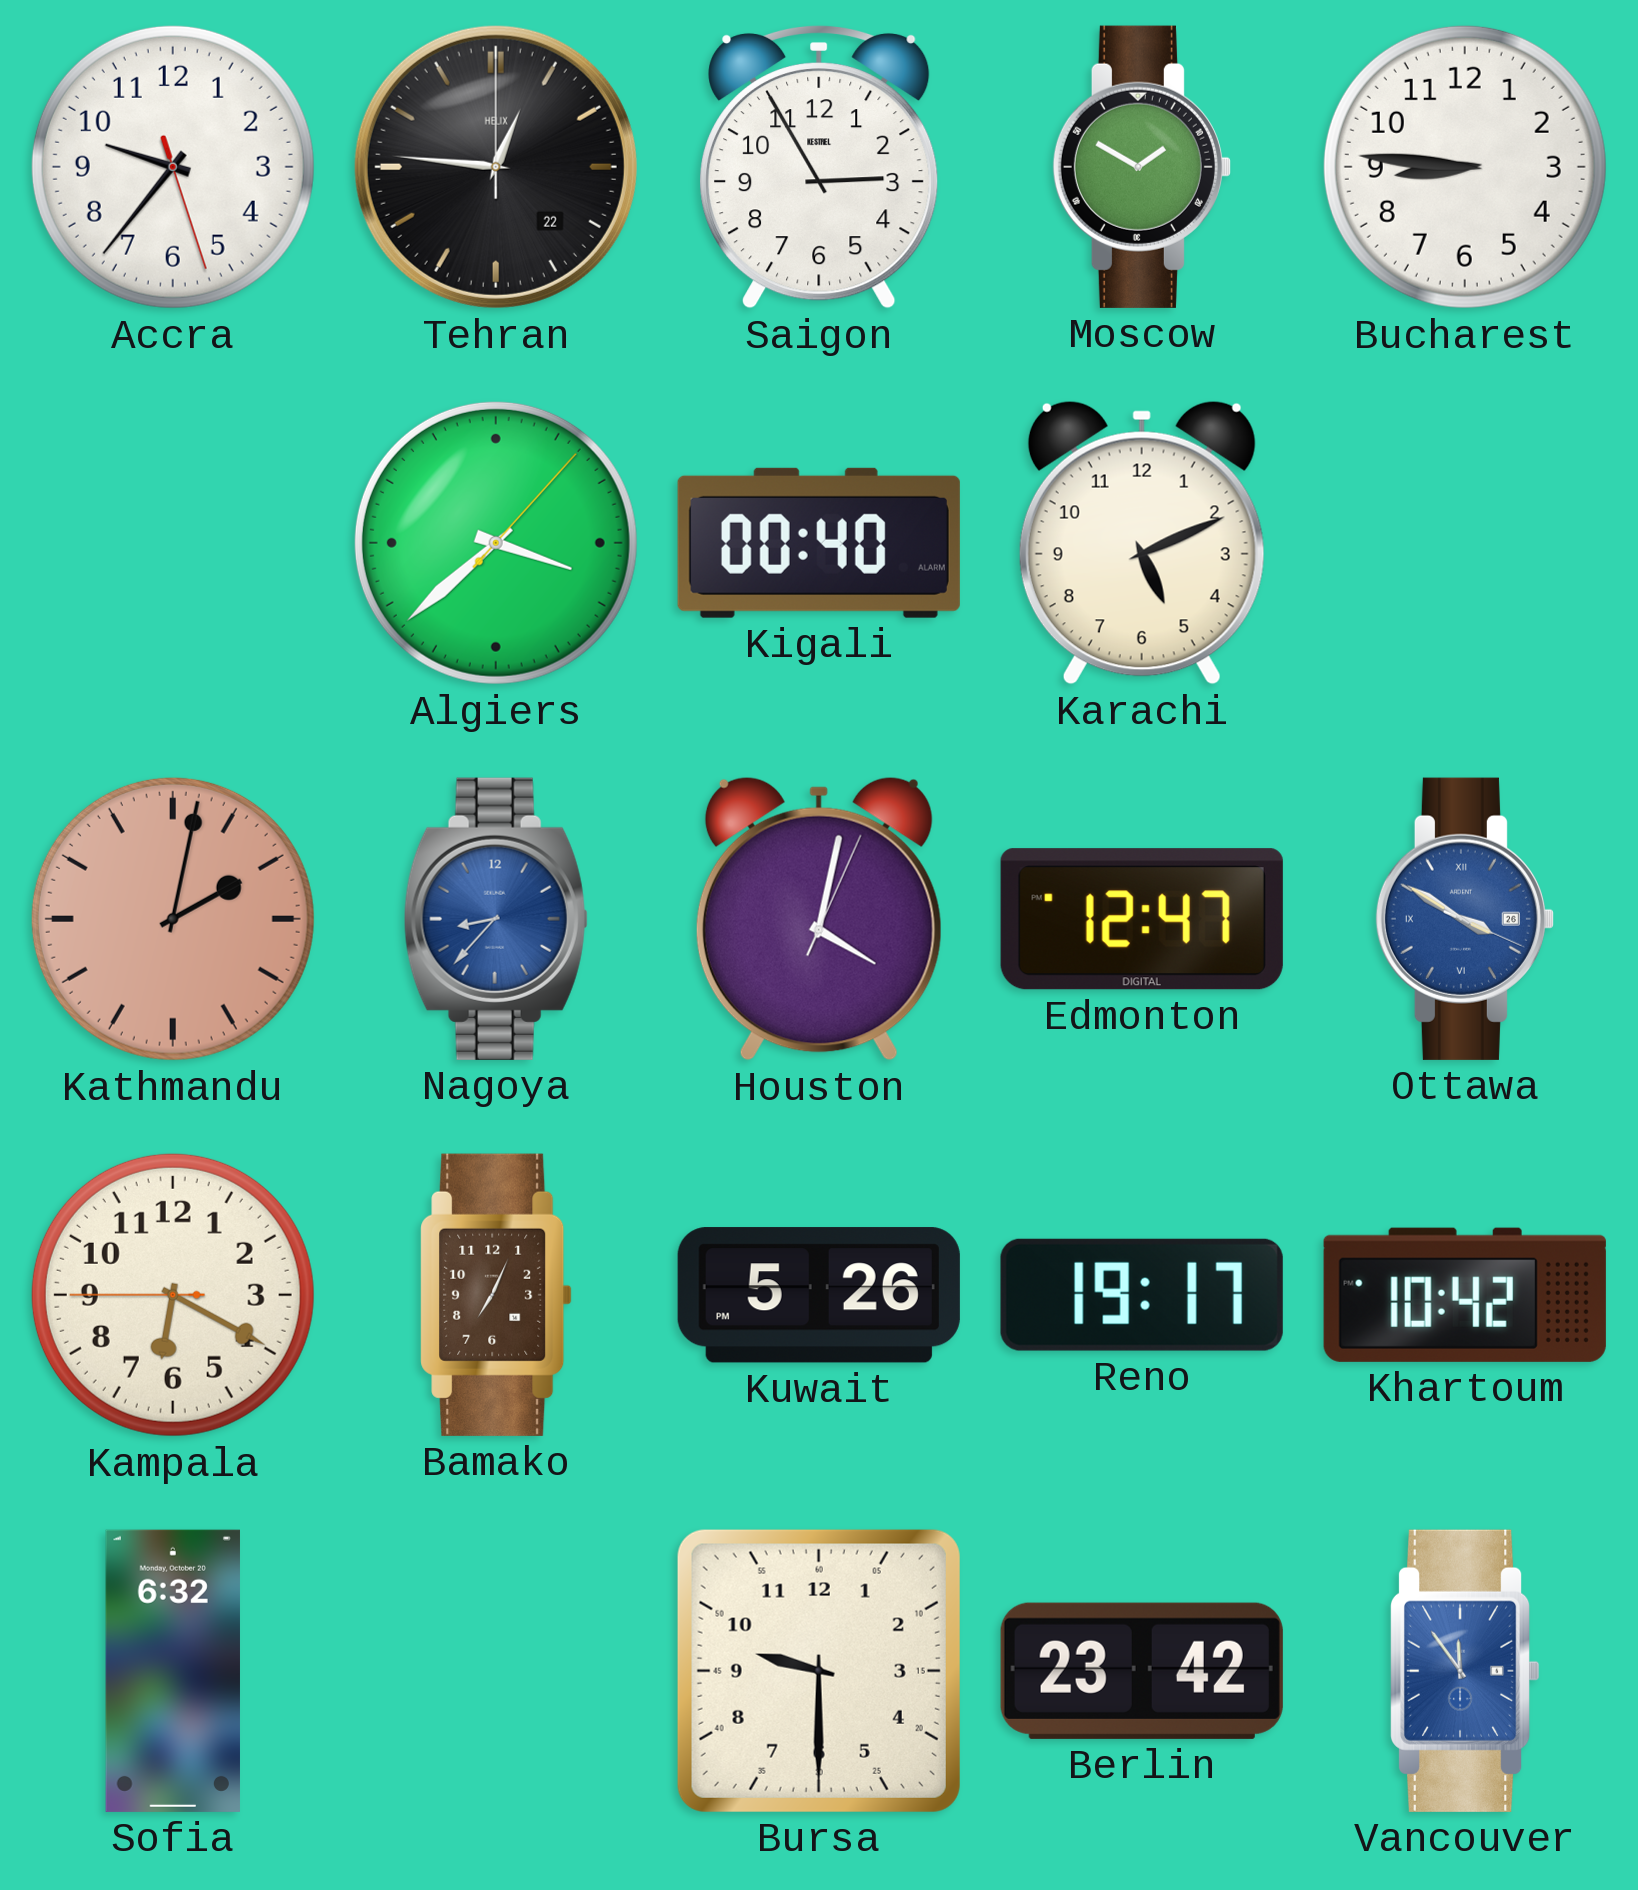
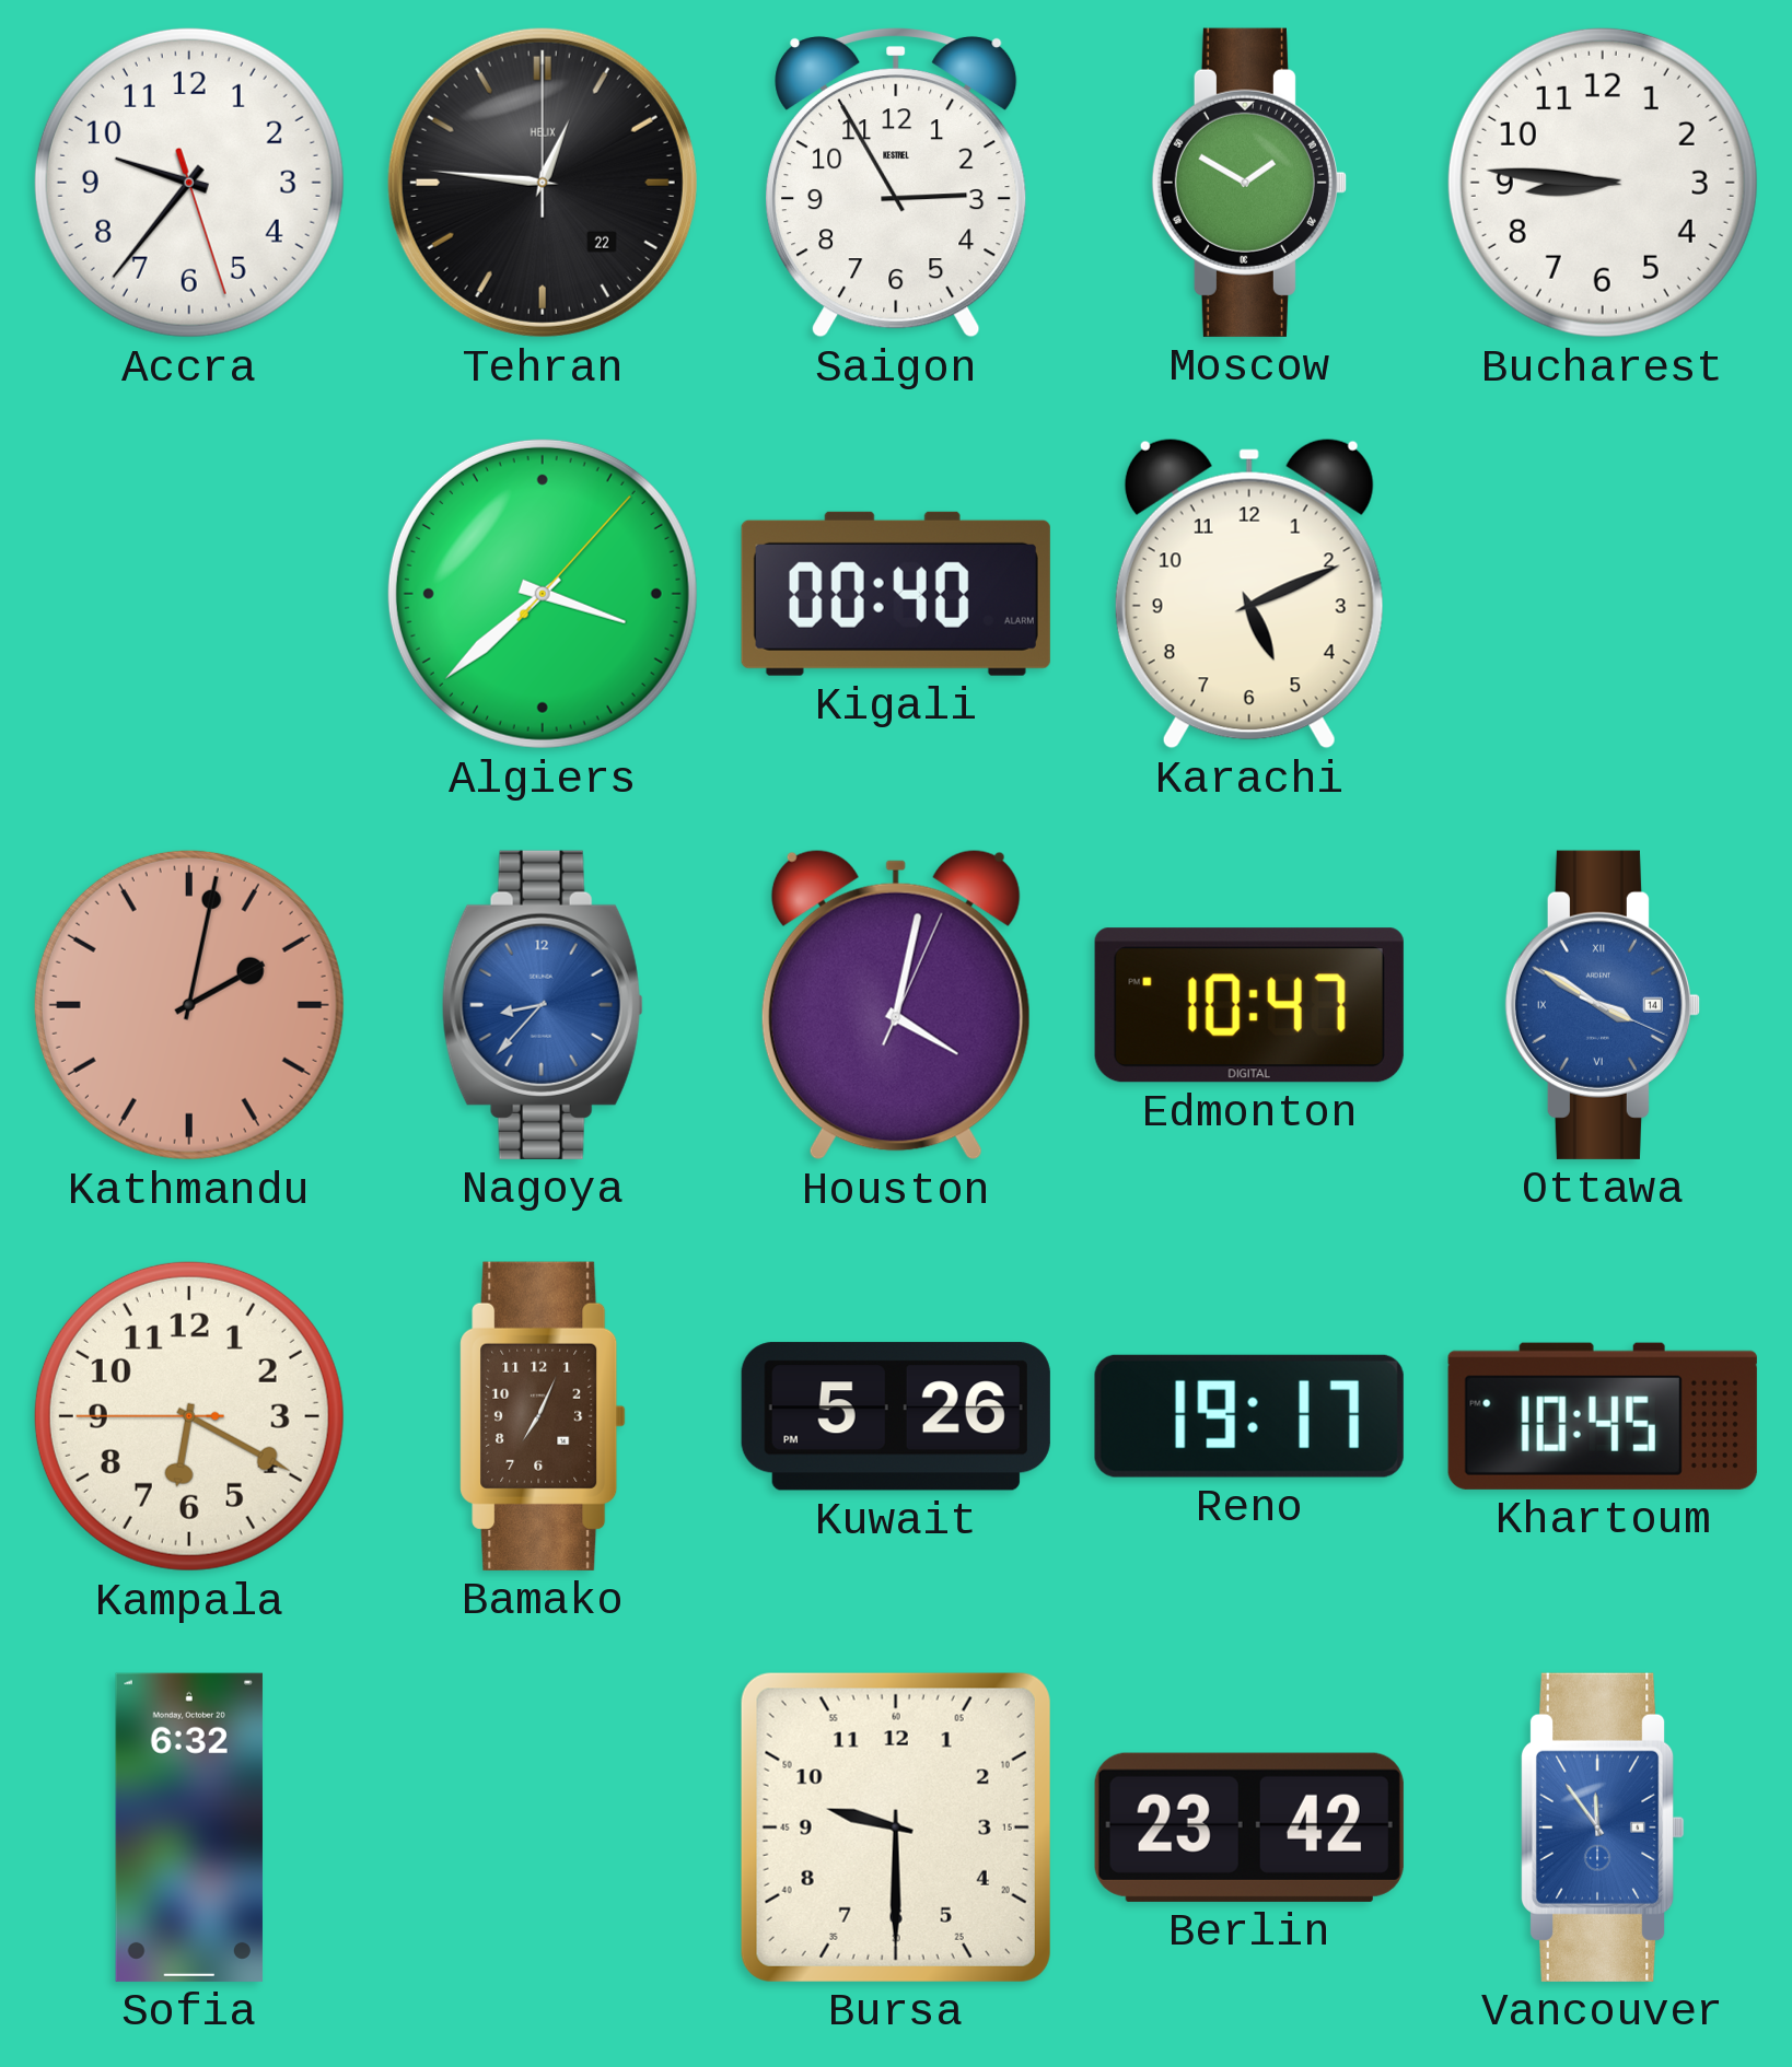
Edmonton: 12:47 -> 10:47
Ottawa date: 26 -> 14
Khartoum: 10:42 -> 10:45
